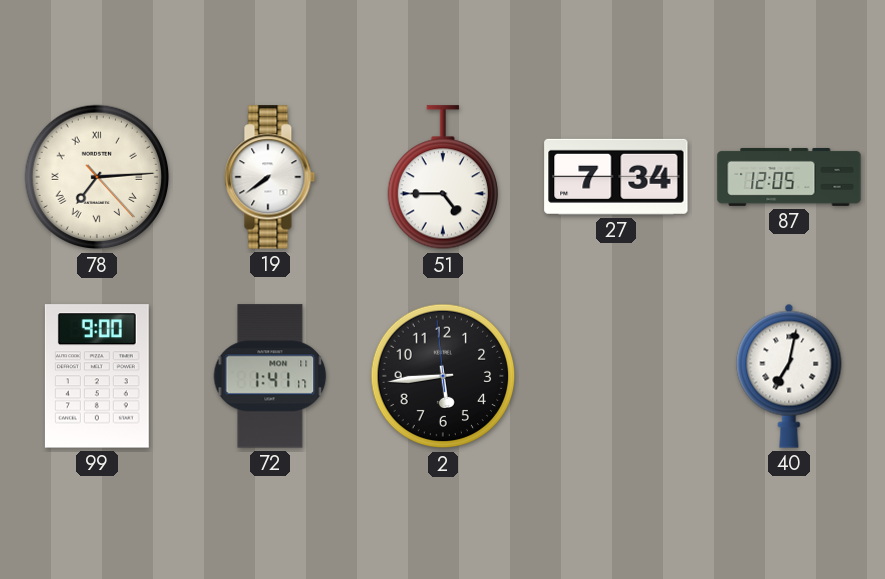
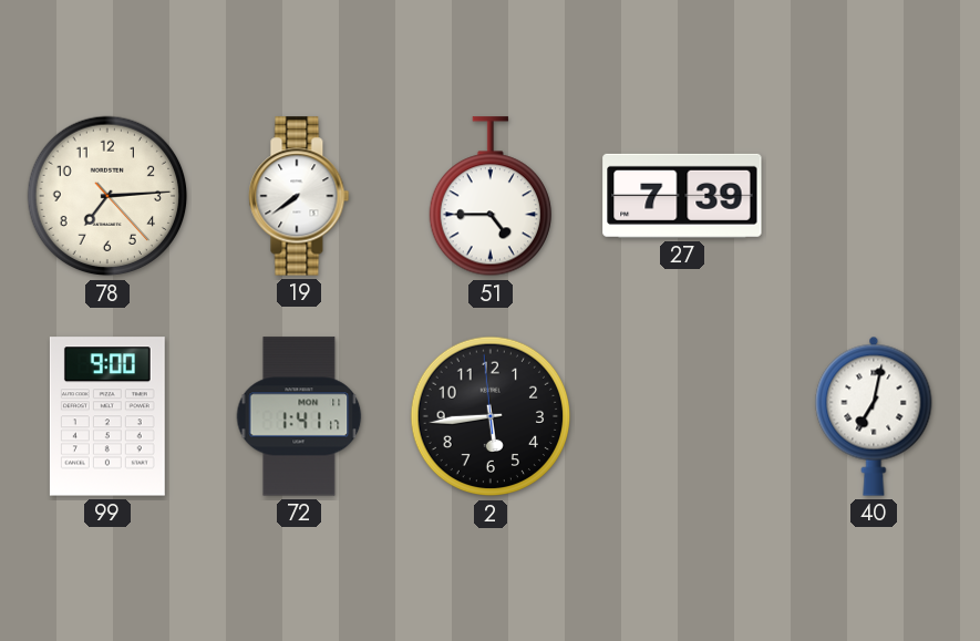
78 numerals: Roman -> Arabic
27: 7:34 -> 7:39
87: 12:05 -> none
